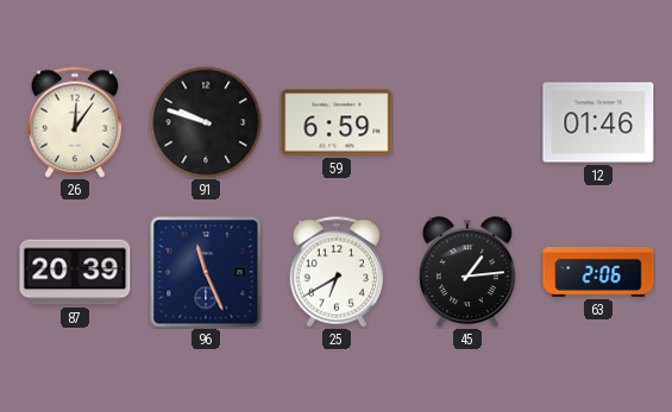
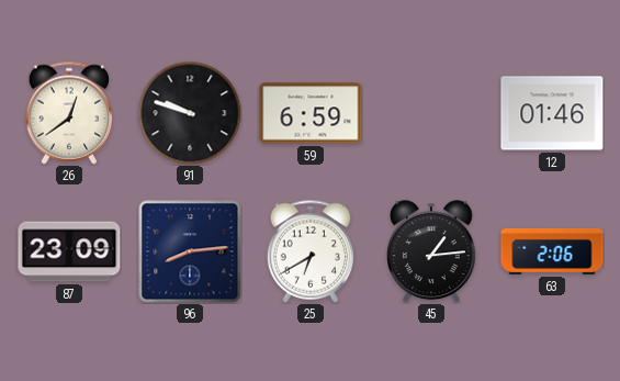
26: 12:06 -> 12:39
87: 20:39 -> 23:09
96: 11:26 -> 8:14
